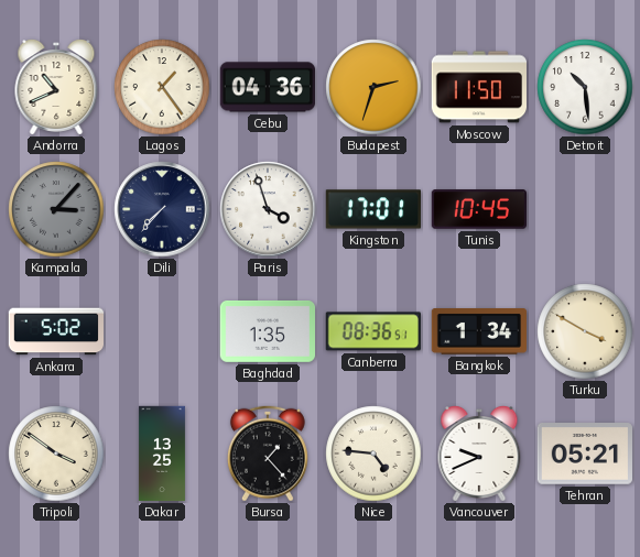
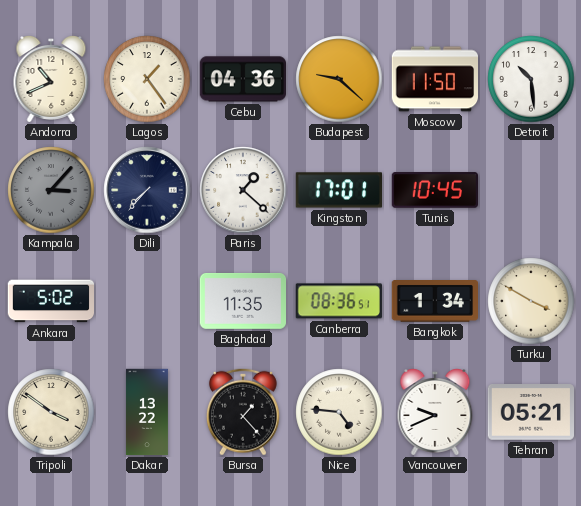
Budapest: 2:33 -> 9:22
Paris: 3:57 -> 1:22
Baghdad: 1:35 -> 11:35
Dakar: 13:25 -> 13:22
